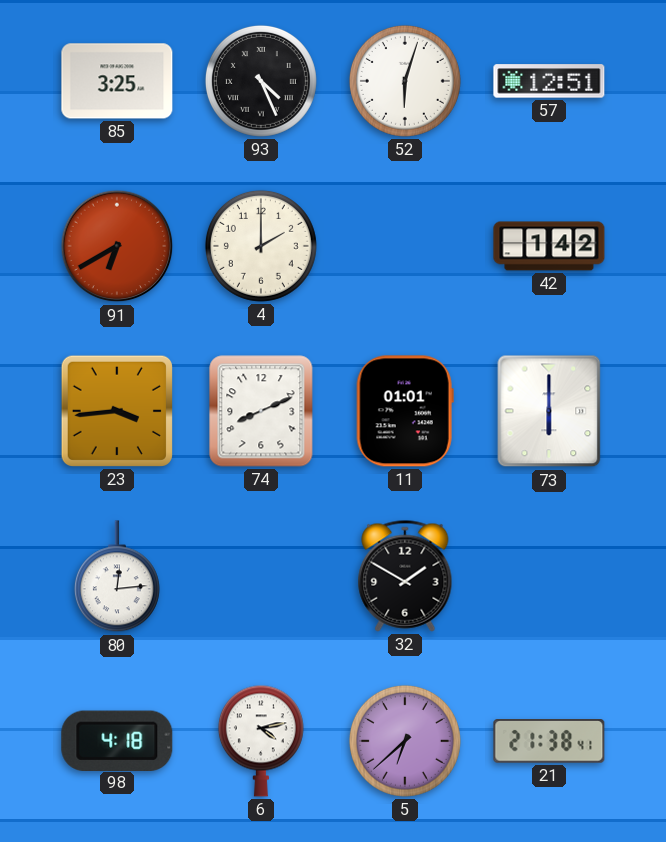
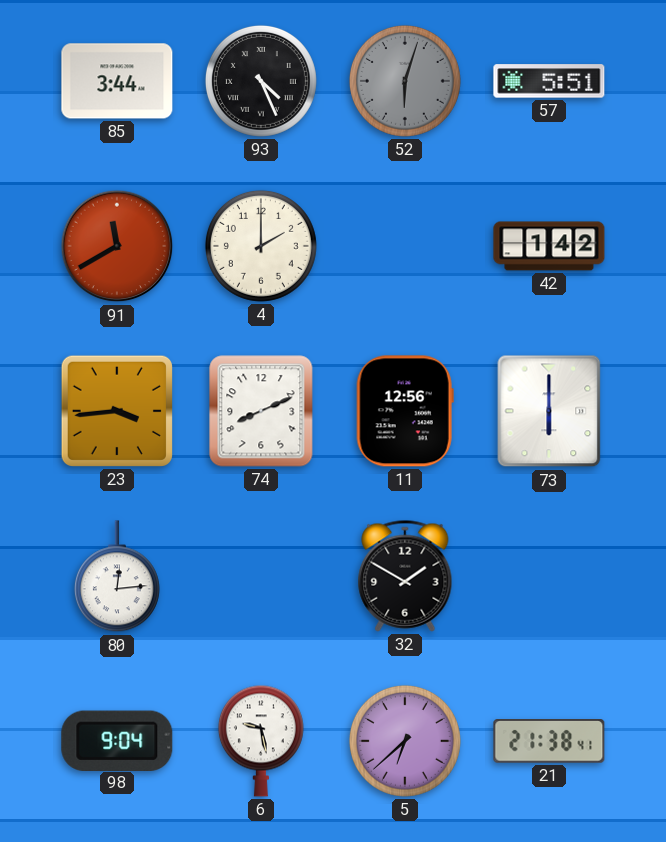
85: 3:25 -> 3:44
52 dial: white -> grey
57: 12:51 -> 5:51
91: 6:40 -> 11:40
11: 01:01 -> 12:56
98: 4:18 -> 9:04
6: 4:13 -> 9:28
